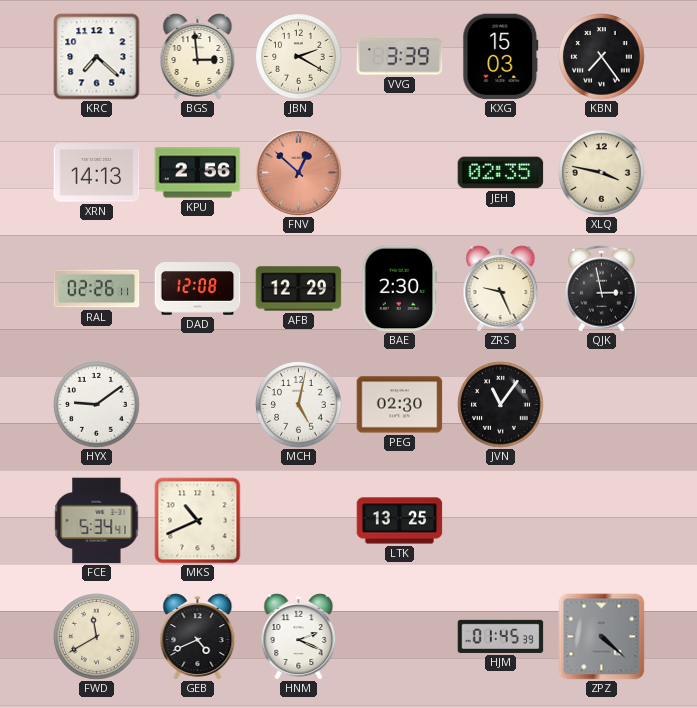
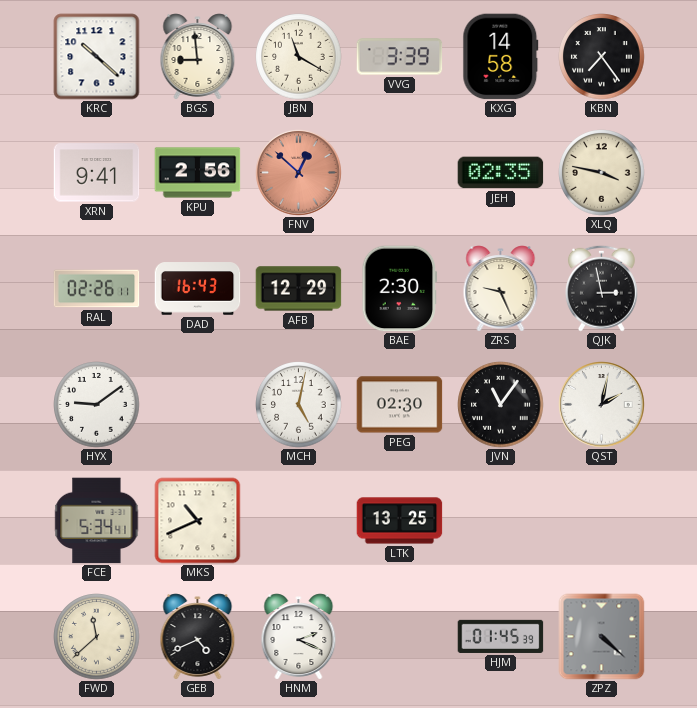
KRC: 7:22 -> 10:22
BGS: 2:59 -> 8:59
JBN: 2:20 -> 11:20
KXG: 15:03 -> 14:58
XRN: 14:13 -> 9:41
DAD: 12:08 -> 16:43
QST: none -> 2:02
FWD: 11:40 -> 11:38
